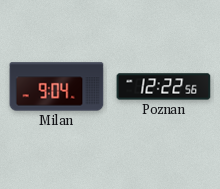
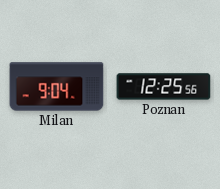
Poznan: 12:22 -> 12:25
